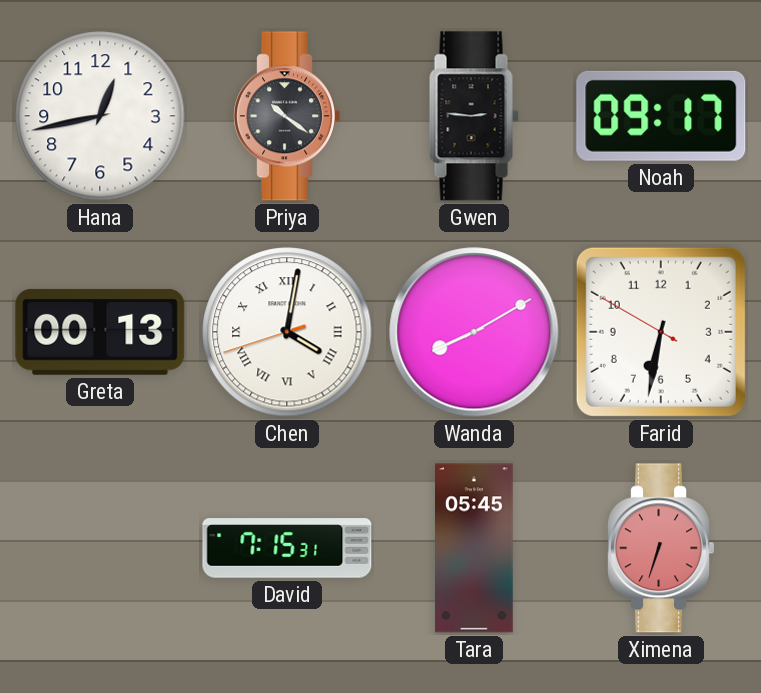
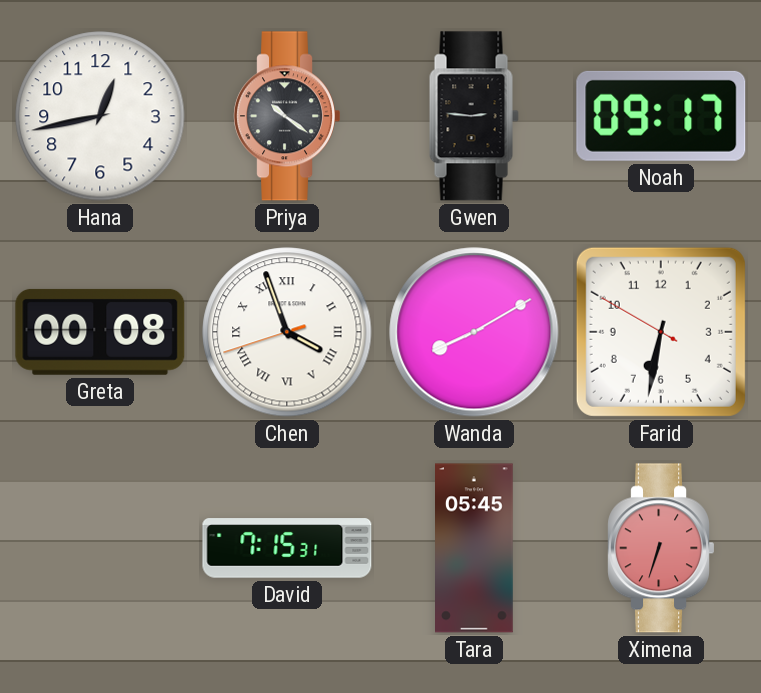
Greta: 00:13 -> 00:08
Chen: 4:01 -> 3:56
